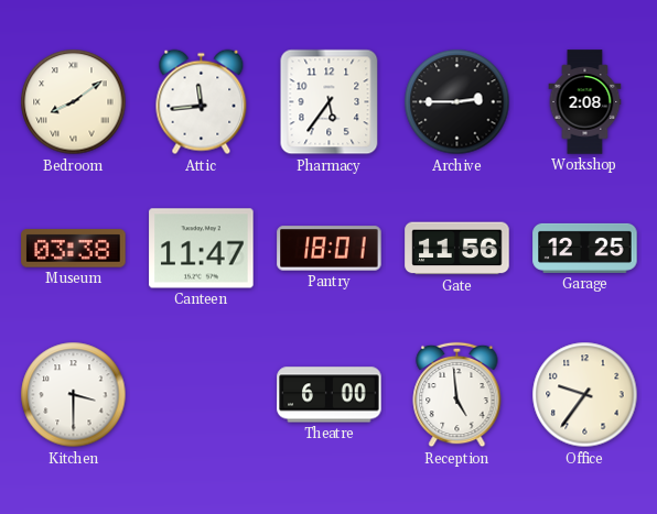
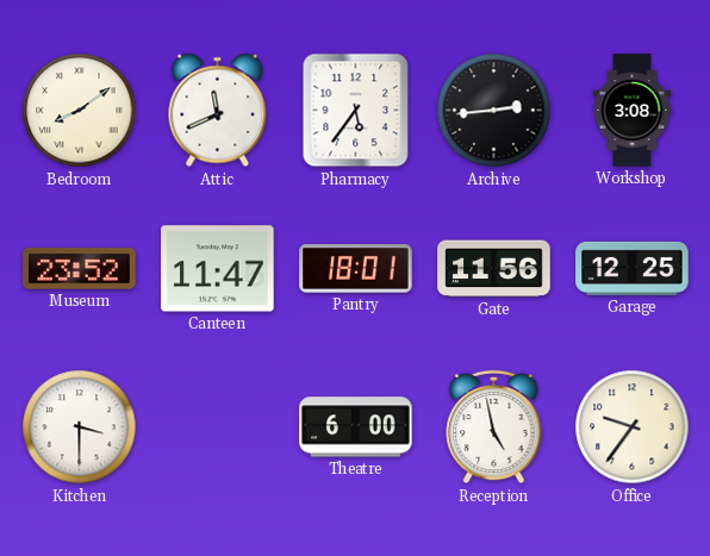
Attic: 11:44 -> 11:41
Archive: 2:45 -> 2:44
Workshop: 2:08 -> 3:08
Museum: 03:38 -> 23:52
Reception: 4:59 -> 4:58
